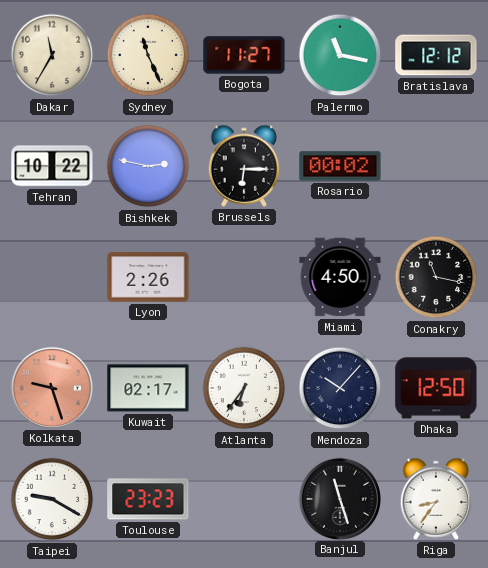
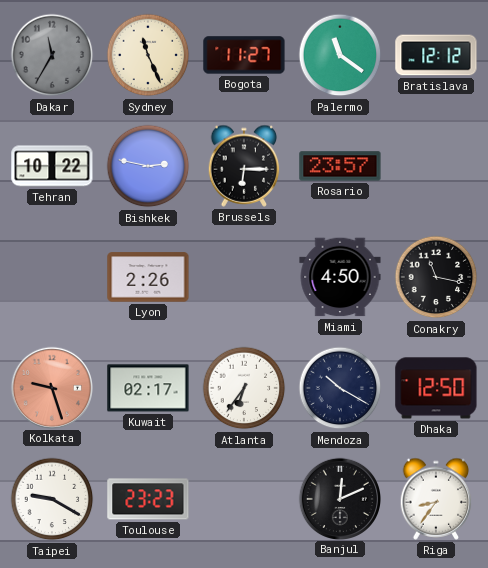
Dakar dial: cream -> grey
Palermo: 11:17 -> 11:21
Rosario: 00:02 -> 23:57
Mendoza: 10:07 -> 10:20
Banjul: 11:27 -> 12:11
